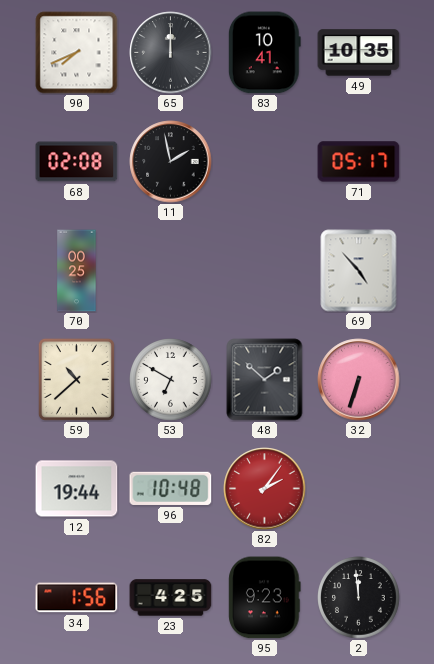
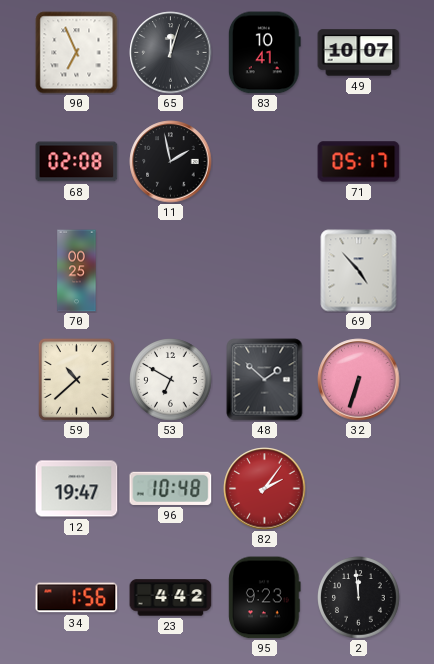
90: 7:41 -> 6:56
65: 12:00 -> 12:03
49: 10:35 -> 10:07
12: 19:44 -> 19:47
23: 4:25 -> 4:42
